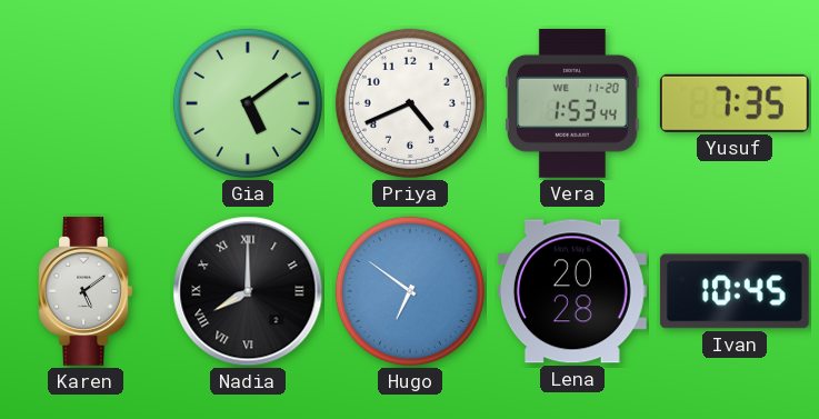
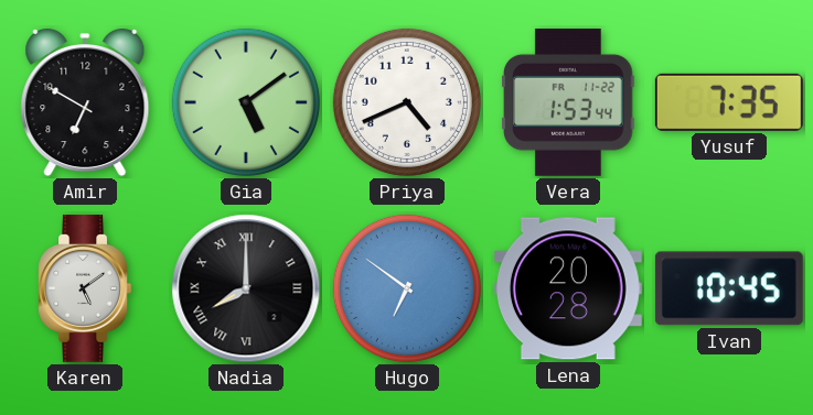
Amir: none -> 6:50
Vera date: WE 11-20 -> FR 11-22
